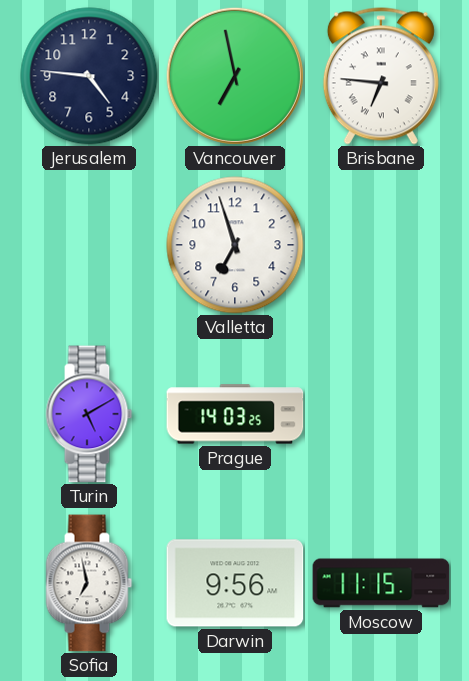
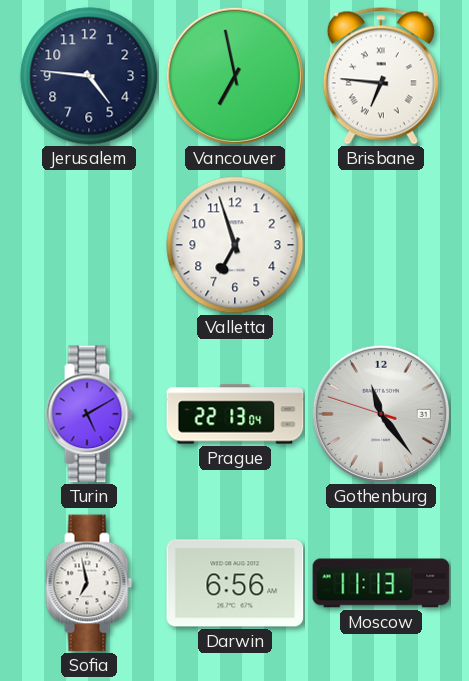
Prague: 14:03 -> 22:13
Gothenburg: none -> 11:23
Darwin: 9:56 -> 6:56
Moscow: 11:15 -> 11:13
